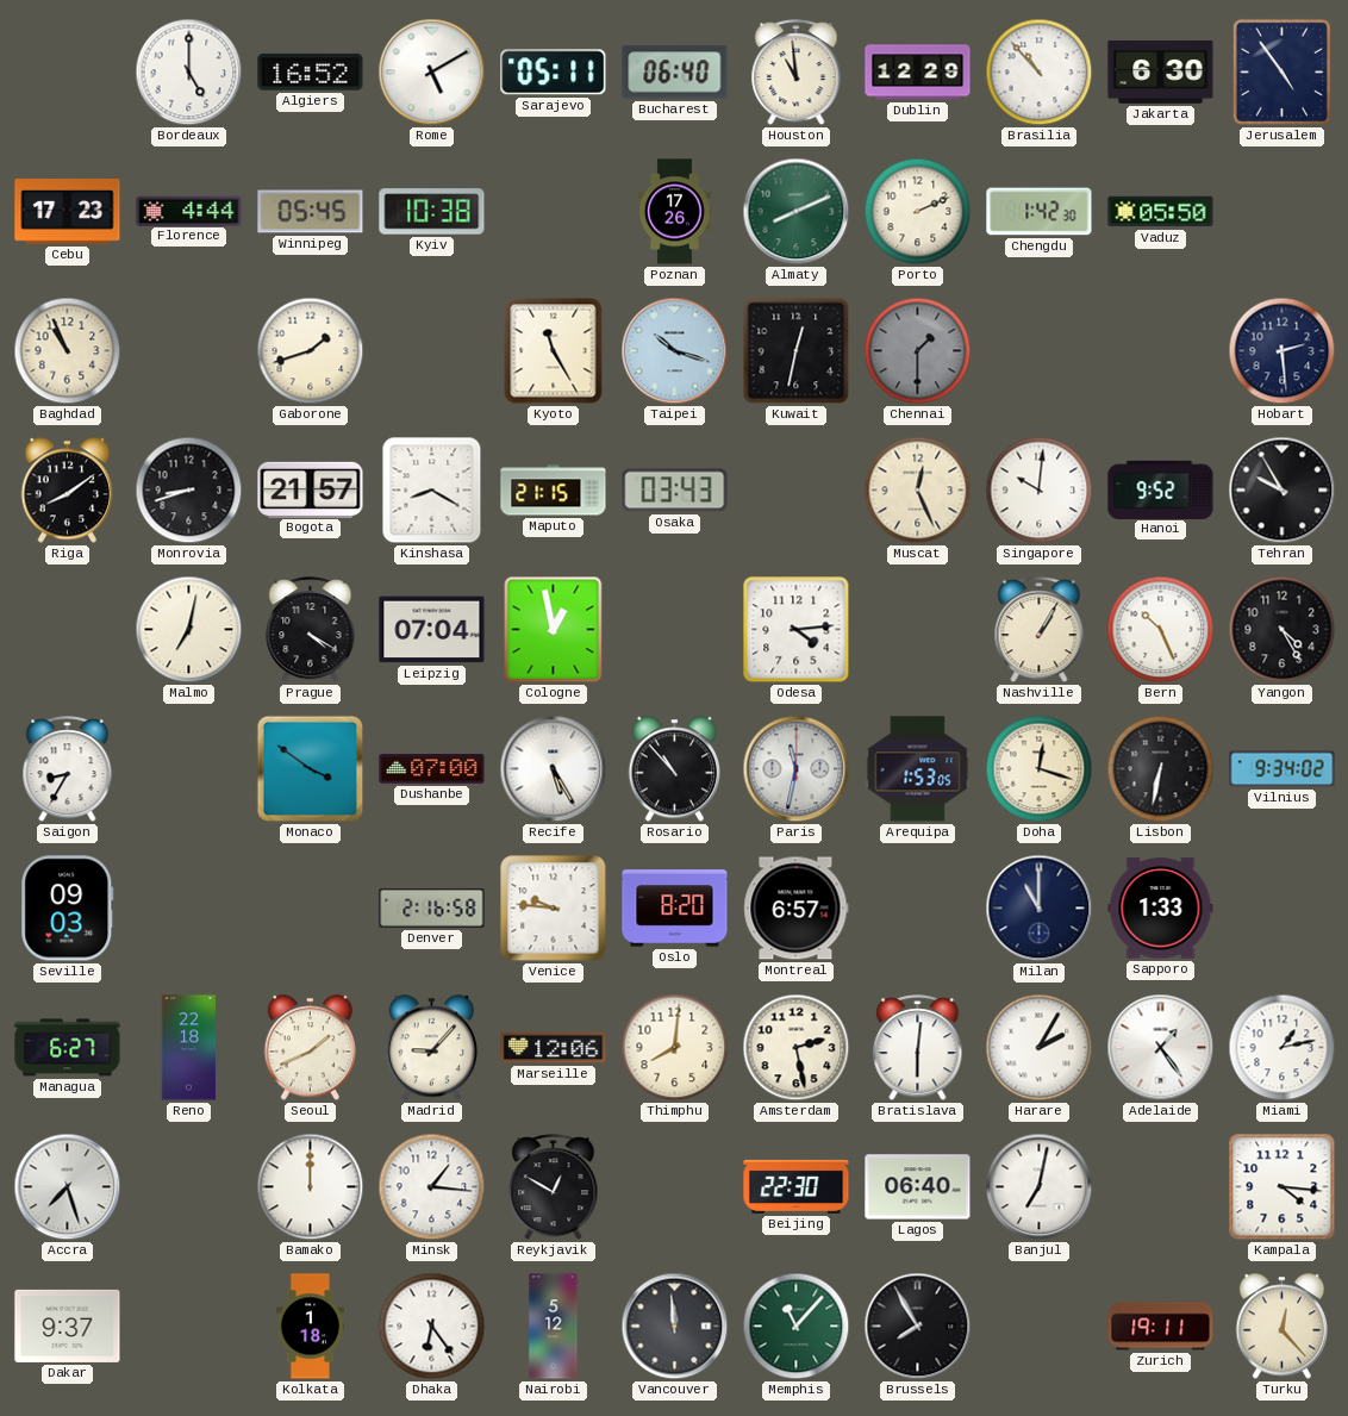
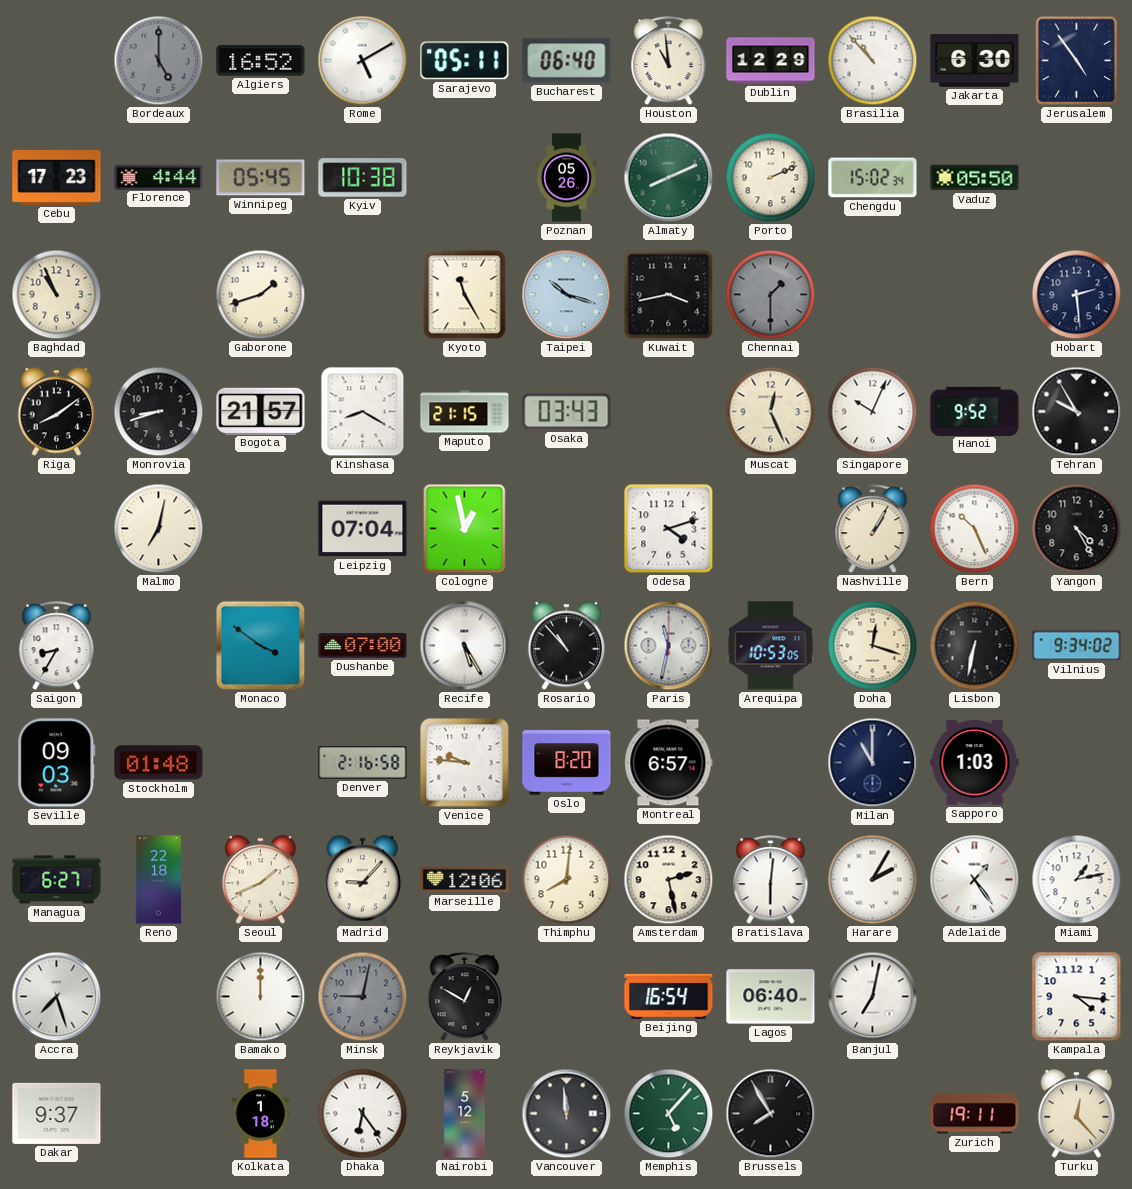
Bordeaux dial: white -> grey
Poznan: 17:26 -> 05:26
Chengdu: 1:42 -> 15:02
Kuwait: 12:32 -> 3:43
Singapore: 10:01 -> 10:04
Prague: 4:20 -> none
Odesa: 4:14 -> 4:12
Arequipa: 1:53 -> 10:53
Stockholm: none -> 01:48
Sapporo: 1:33 -> 1:03
Minsk: 1:16 -> 9:02
Minsk dial: white -> grey
Beijing: 22:30 -> 16:54
Memphis: 11:07 -> 5:07
